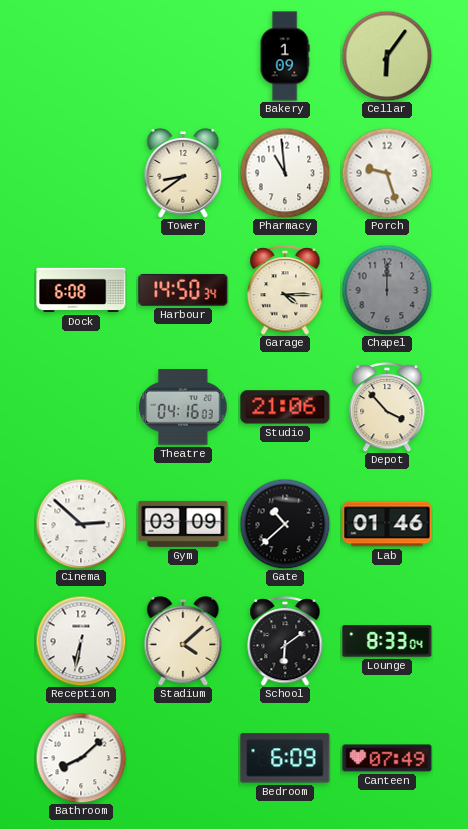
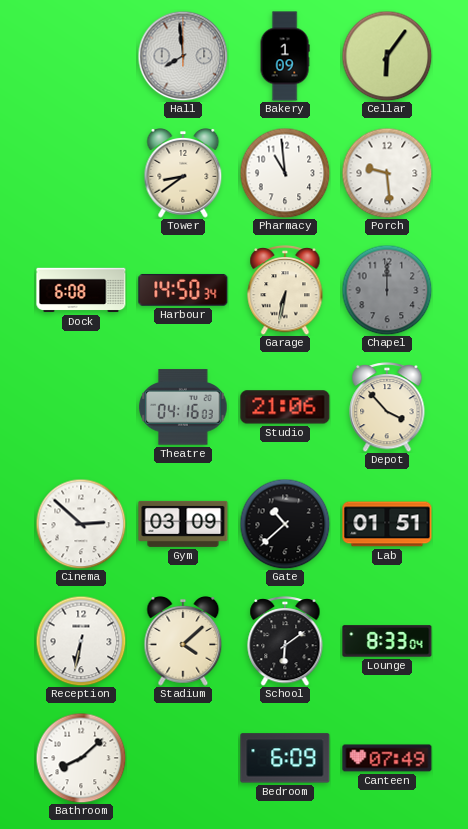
Hall: none -> 7:59
Porch: 9:27 -> 9:29
Garage: 4:15 -> 6:32
Lab: 01:46 -> 01:51
